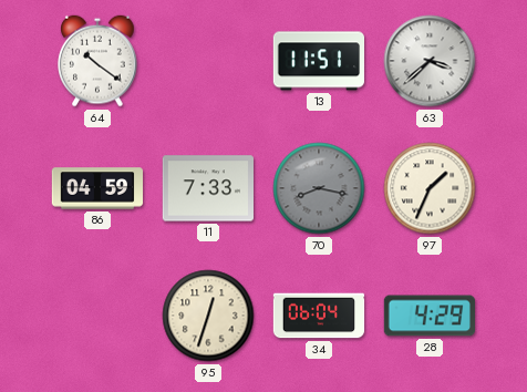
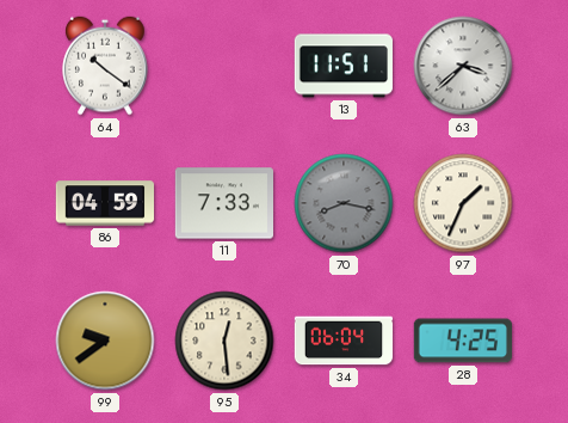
99: none -> 9:39
95: 12:33 -> 12:29
28: 4:29 -> 4:25
